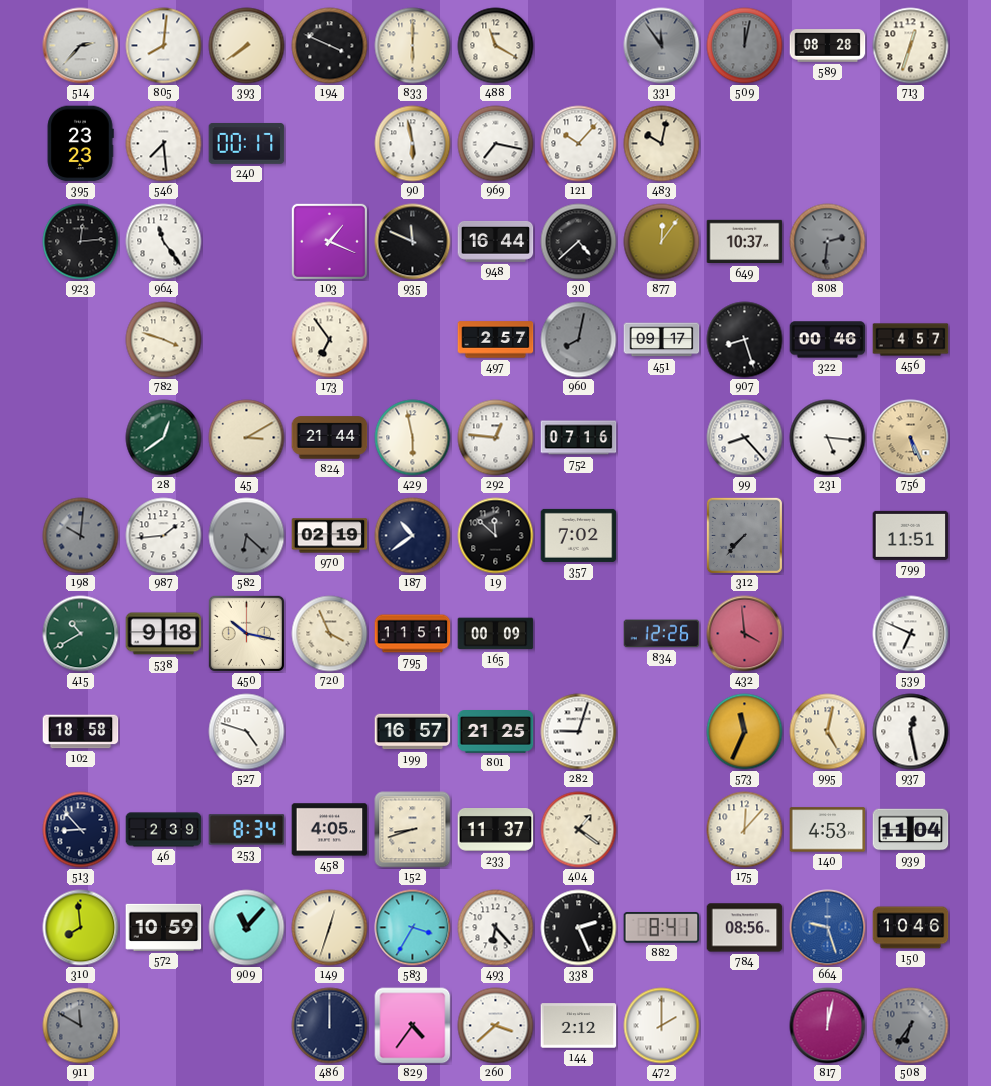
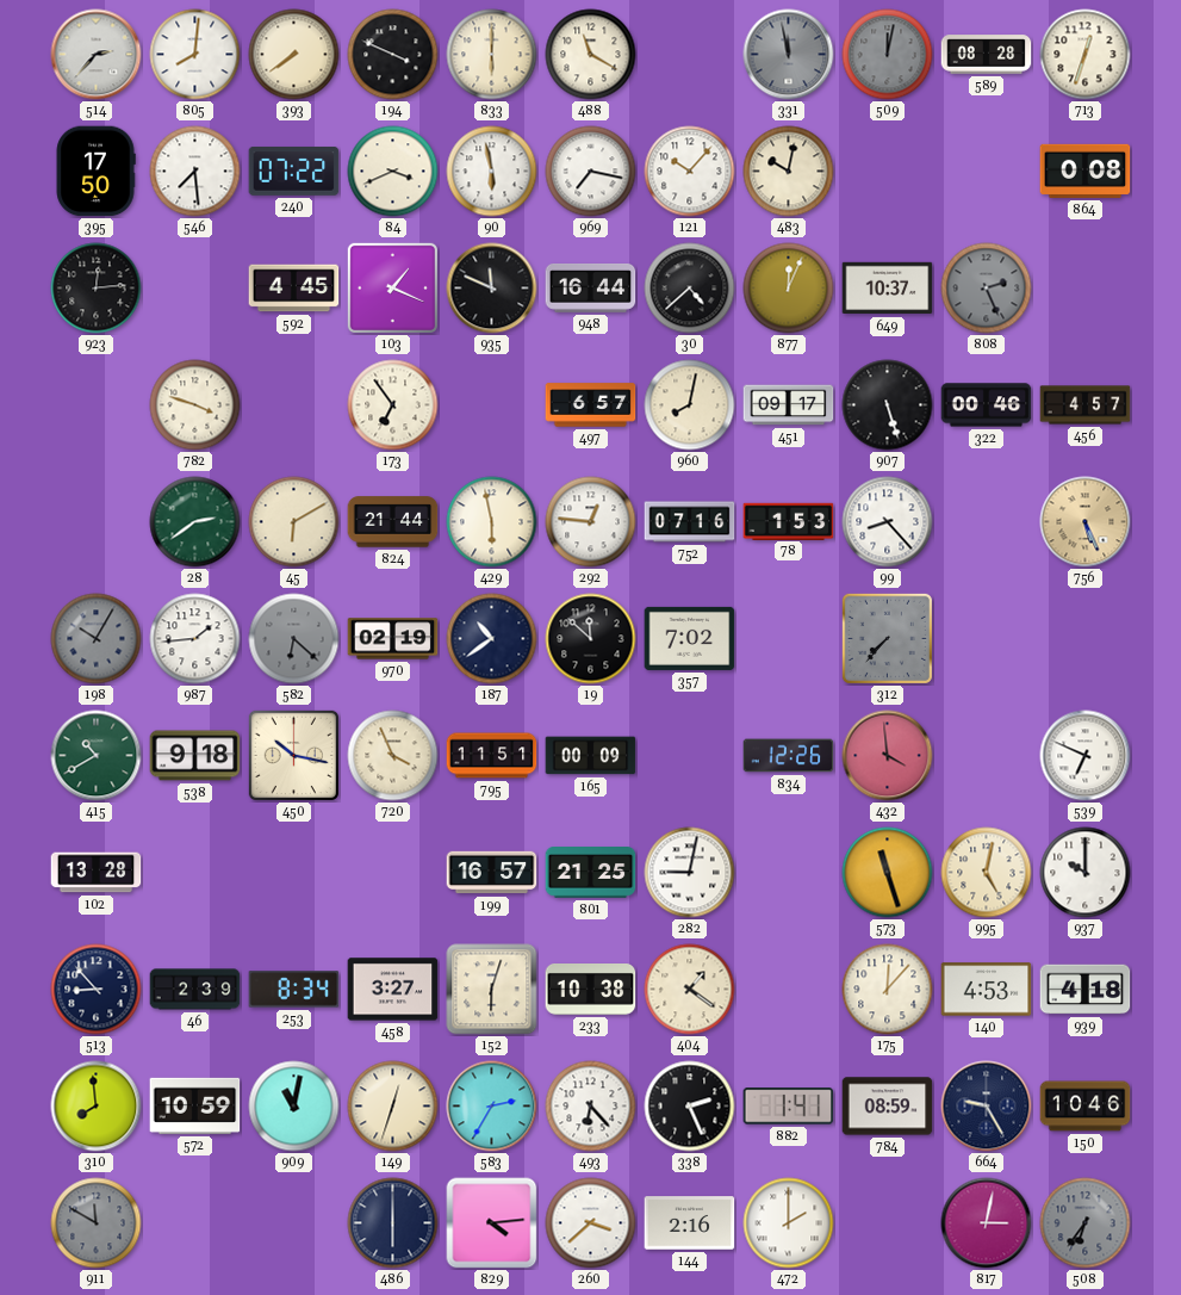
331: 11:54 -> 11:58
395: 23:23 -> 17:50
240: 00:17 -> 07:22
84: none -> 3:41
864: none -> 0:08
964: 11:24 -> none
592: none -> 4:45
877: 12:06 -> 12:04
808: 2:31 -> 2:26
497: 2:57 -> 6:57
960 dial: grey -> cream
907: 8:27 -> 5:27
28: 12:39 -> 2:39
45: 3:10 -> 6:10
78: none -> 1:53
231: 5:16 -> none
198: 10:01 -> 10:05
799: 11:51 -> none
102: 18:58 -> 13:28
527: 4:48 -> none
282: 9:03 -> 9:02
573: 11:34 -> 11:27
937: 12:28 -> 10:00
458: 4:05 -> 3:27
152: 8:42 -> 6:03
233: 11:37 -> 10:38
939: 11:04 -> 4:18
909: 11:07 -> 11:02
583: 3:35 -> 2:35
882: 8:41 -> 1:41
784: 08:56 -> 08:59
664: 9:27 -> 9:25
664 dial: blue -> navy
486: 12:00 -> 6:00
829: 4:36 -> 4:14
144: 2:12 -> 2:16
817: 12:02 -> 3:02
